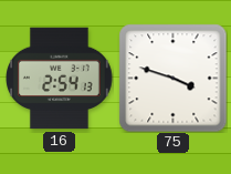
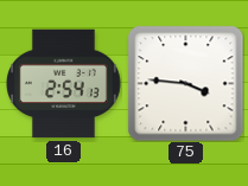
75: 3:48 -> 3:46
